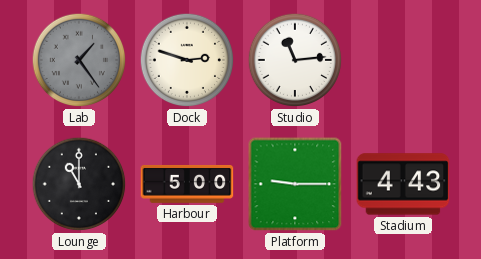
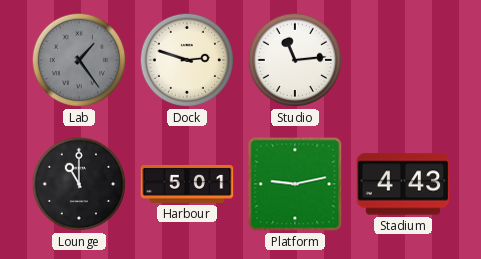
Harbour: 5:00 -> 5:01
Platform: 9:15 -> 9:13
